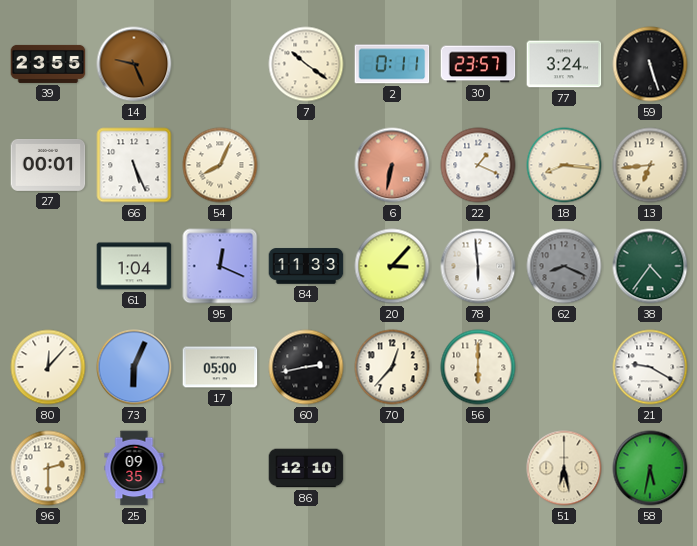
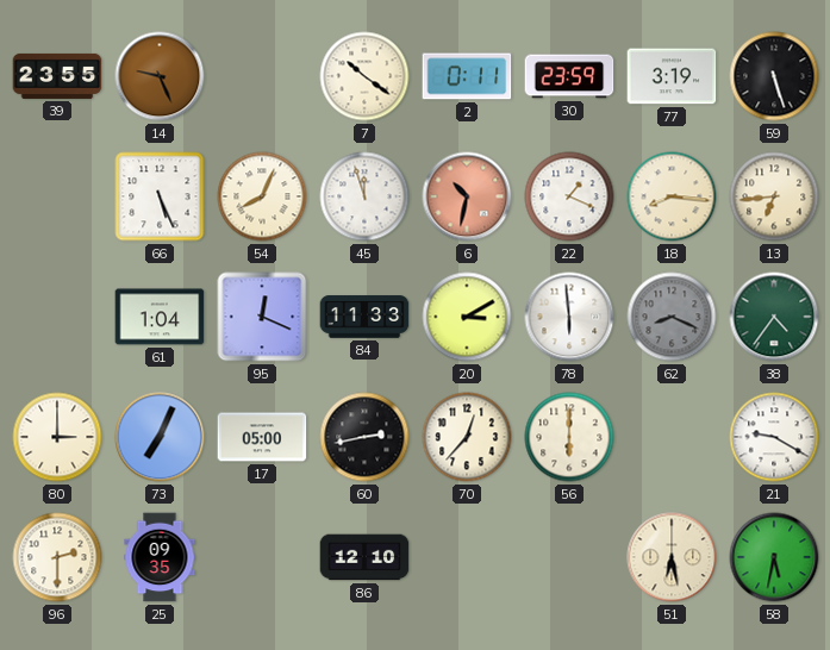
30: 23:57 -> 23:59
77: 3:24 -> 3:19
27: 00:01 -> none
45: none -> 11:57
6: 6:32 -> 10:32
20: 3:07 -> 3:10
80: 12:07 -> 3:00
73: 6:04 -> 7:04
